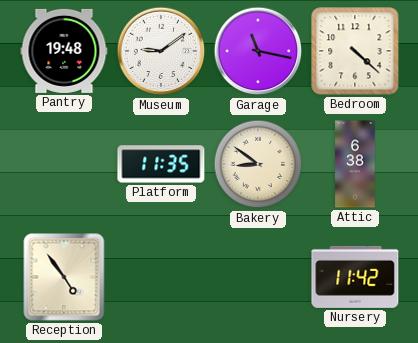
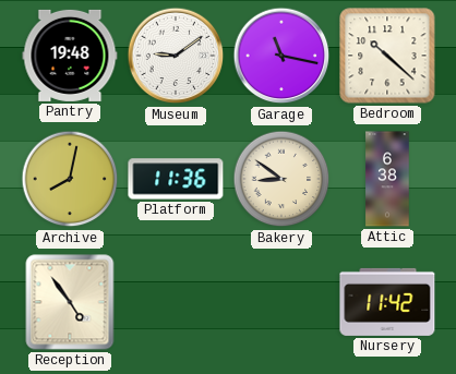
Bedroom: 4:22 -> 10:22
Archive: none -> 8:02
Platform: 11:35 -> 11:36
